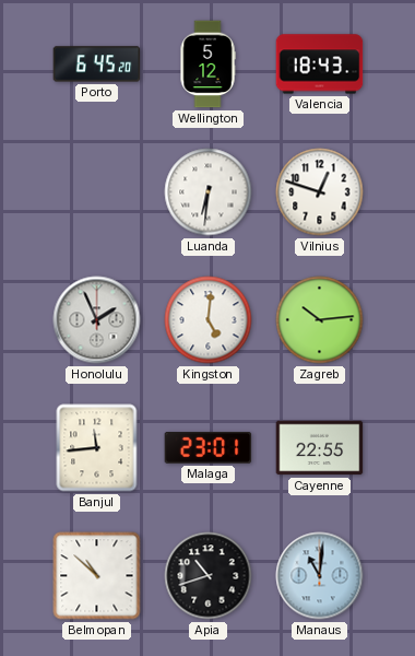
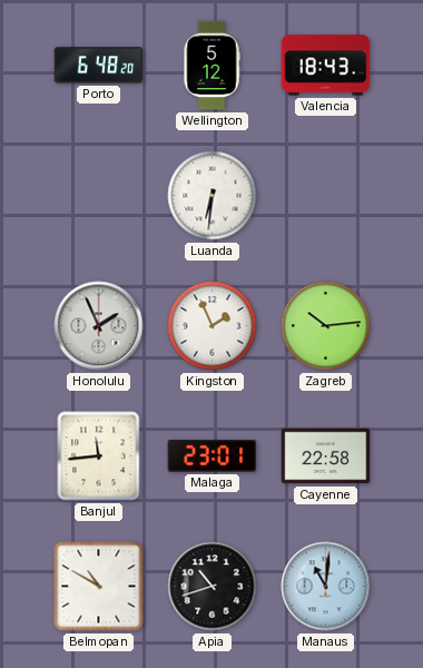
Porto: 6:45 -> 6:48
Vilnius: 12:48 -> none
Kingston: 5:01 -> 1:56
Cayenne: 22:55 -> 22:58
Belmopan: 10:52 -> 10:50
